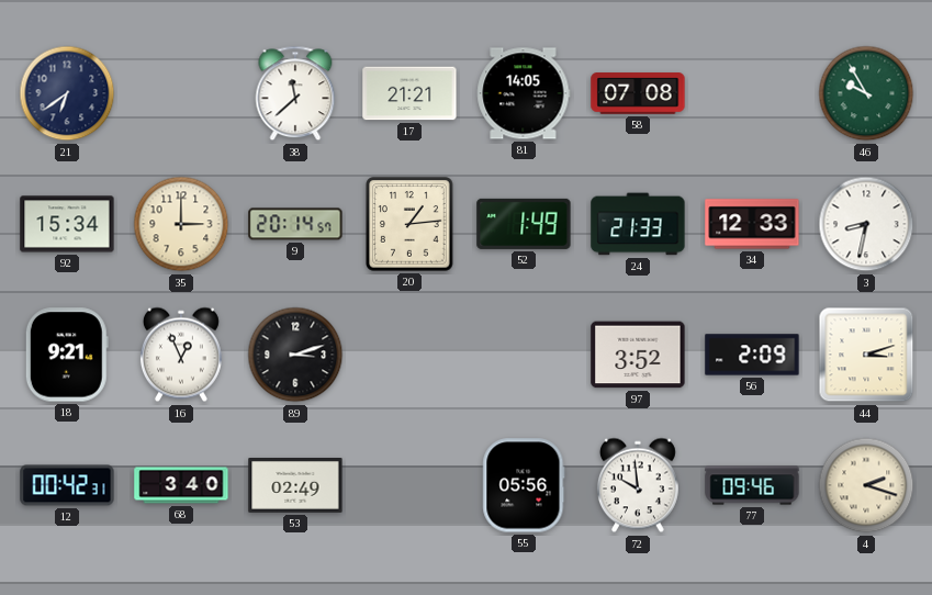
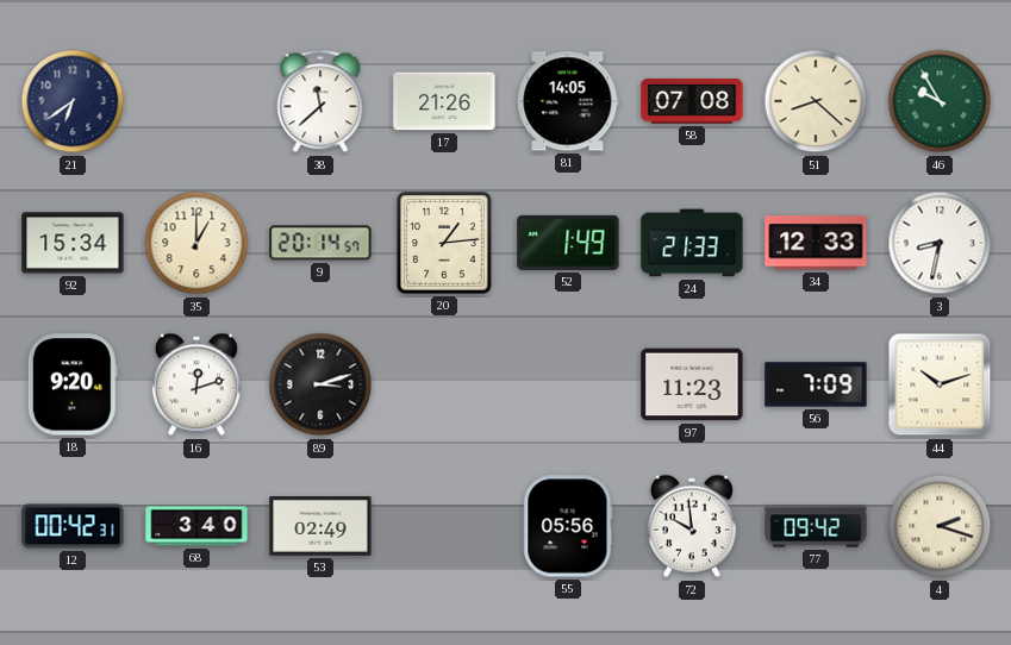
17: 21:21 -> 21:26
51: none -> 8:22
35: 3:00 -> 1:00
18: 9:21 -> 9:20
16: 12:56 -> 12:12
97: 3:52 -> 11:23
56: 2:09 -> 7:09
44: 3:12 -> 10:12
77: 09:46 -> 09:42
